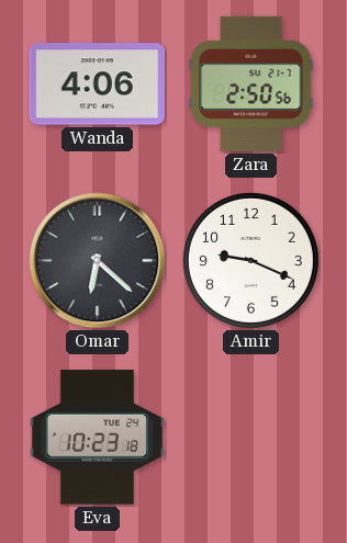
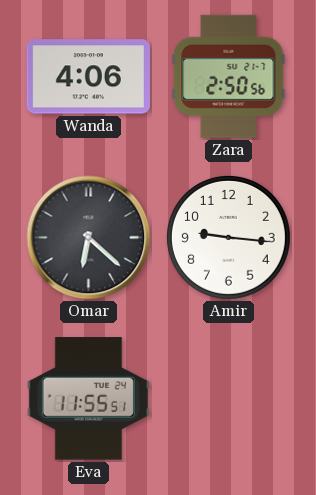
Amir: 9:19 -> 9:16
Eva: 10:23 -> 11:55
